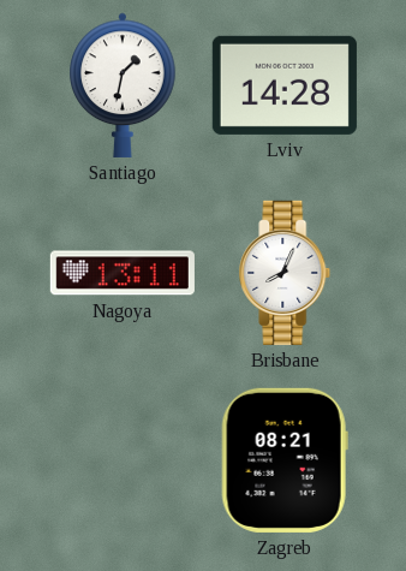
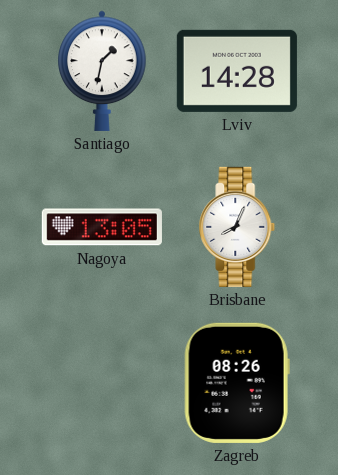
Nagoya: 13:11 -> 13:05
Zagreb: 08:21 -> 08:26
